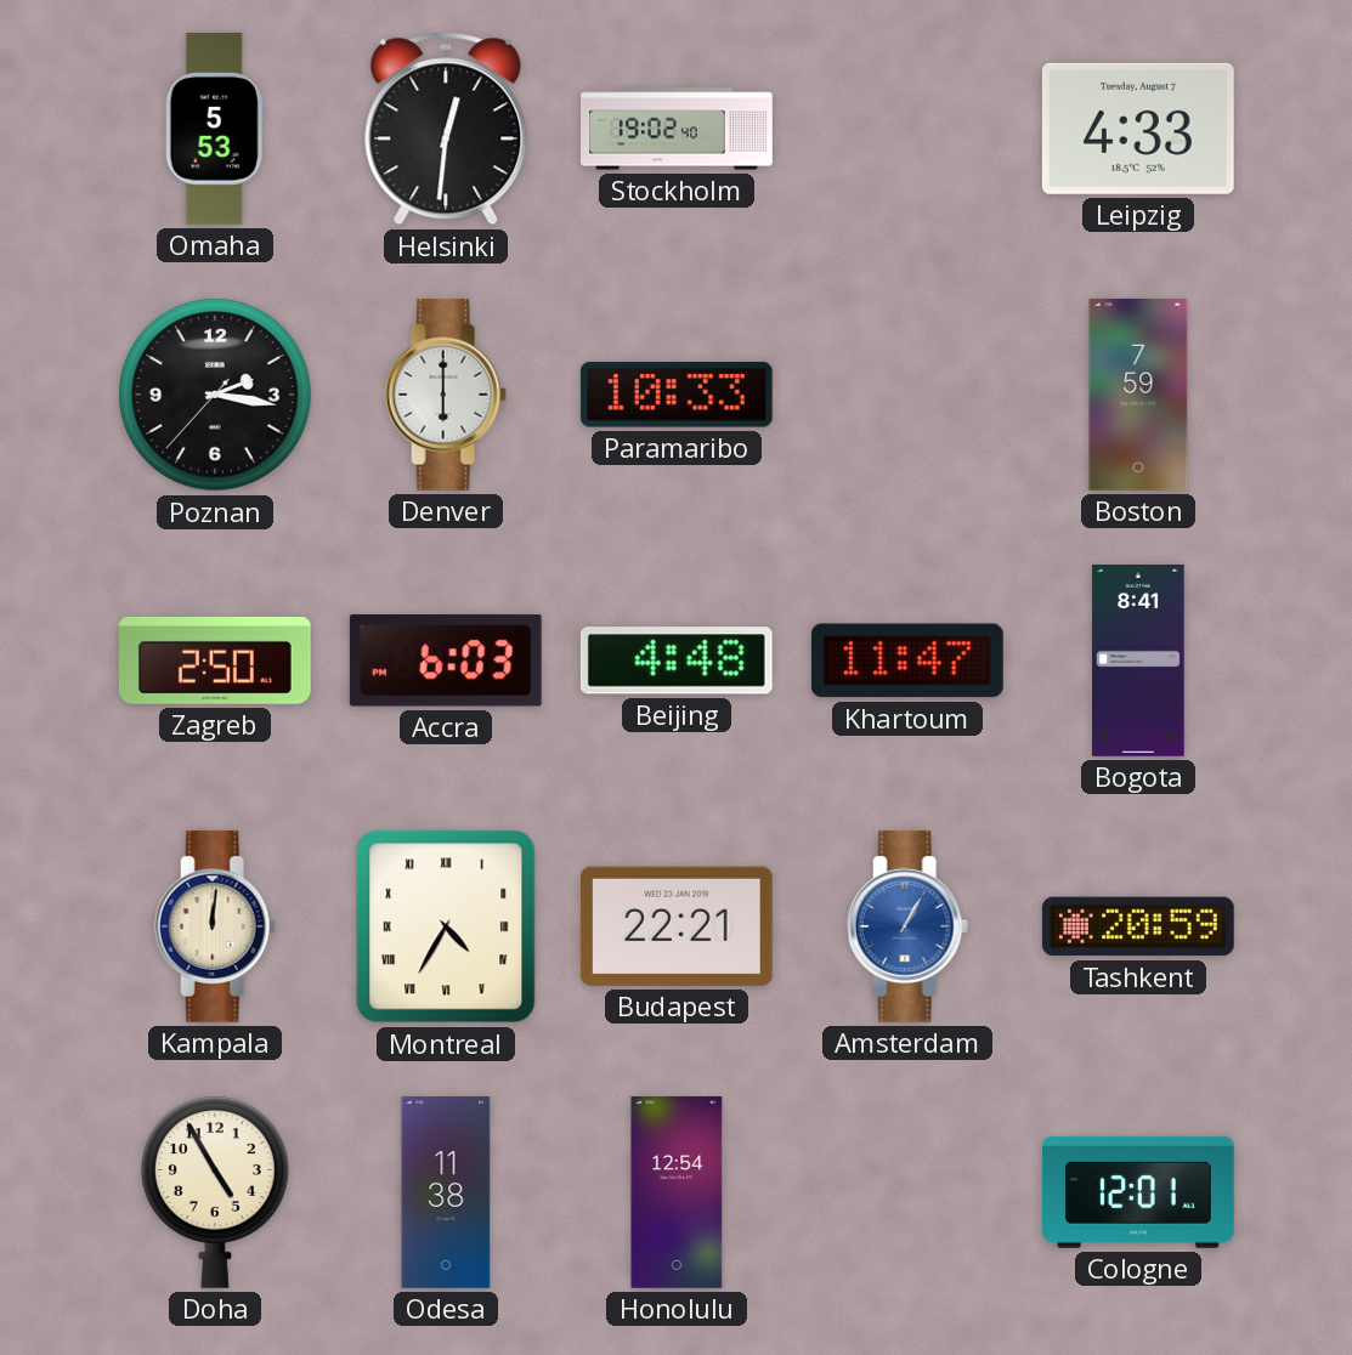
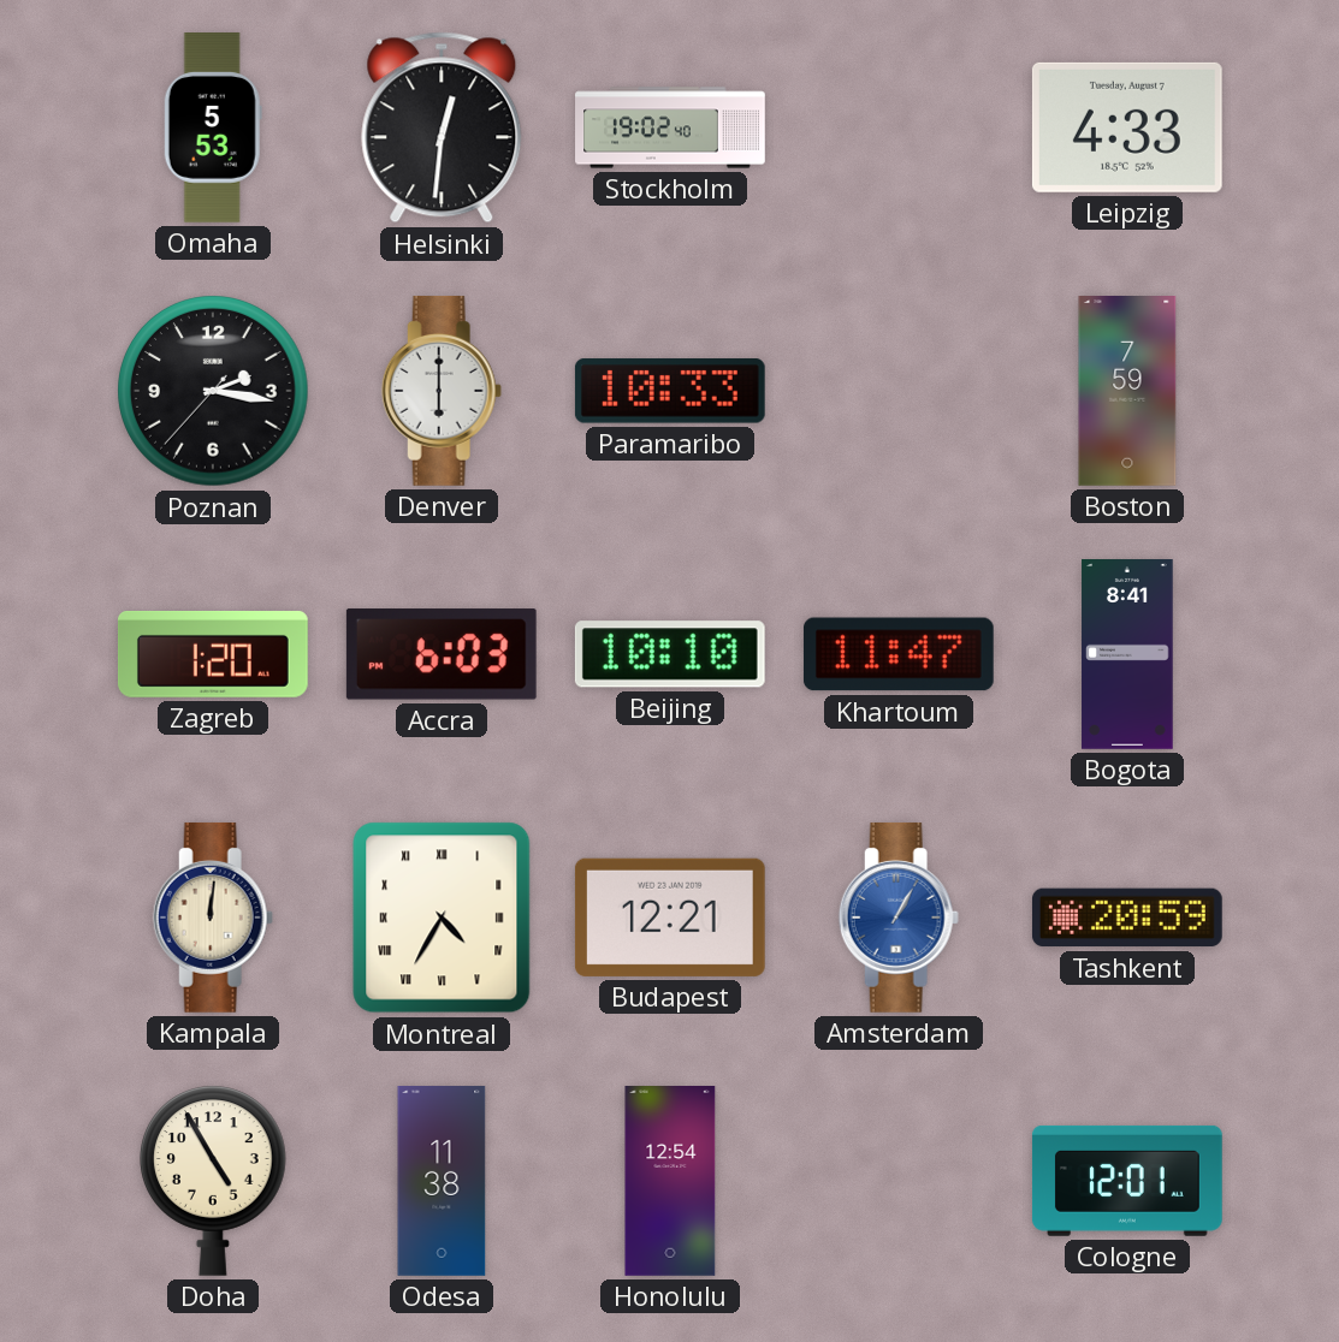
Zagreb: 2:50 -> 1:20
Beijing: 4:48 -> 10:10
Budapest: 22:21 -> 12:21
